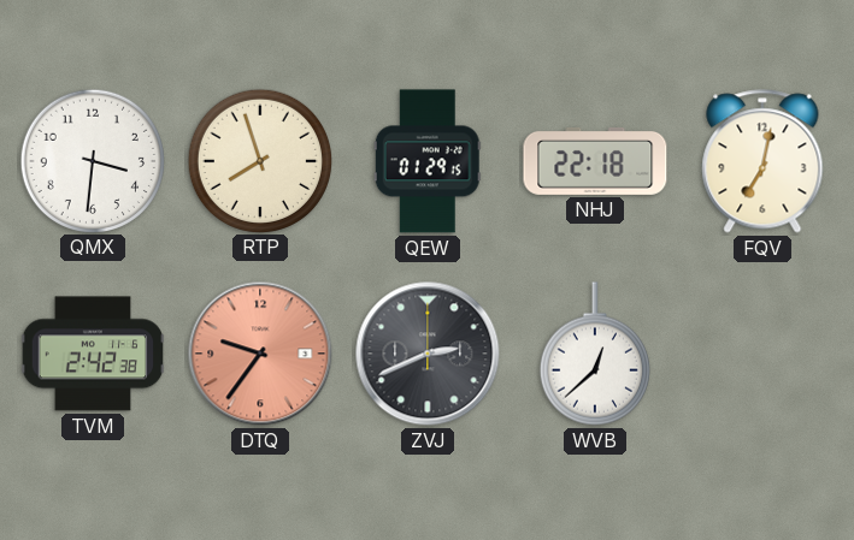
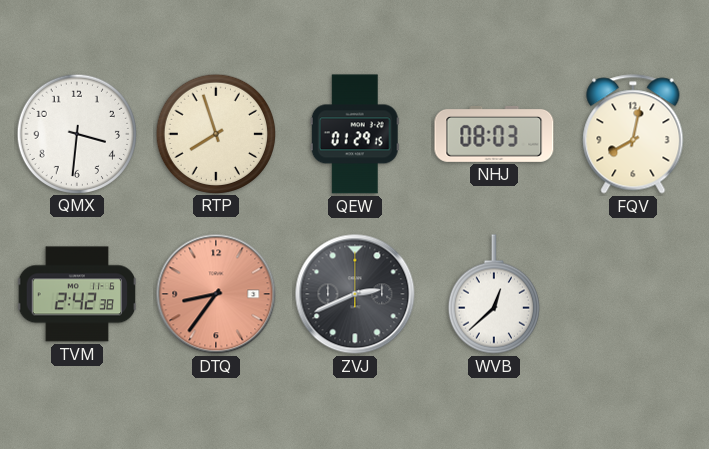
NHJ: 22:18 -> 08:03
FQV: 7:02 -> 8:02
DTQ: 9:36 -> 8:36
